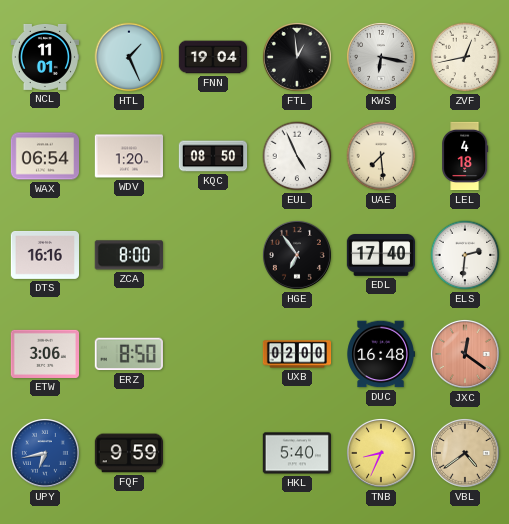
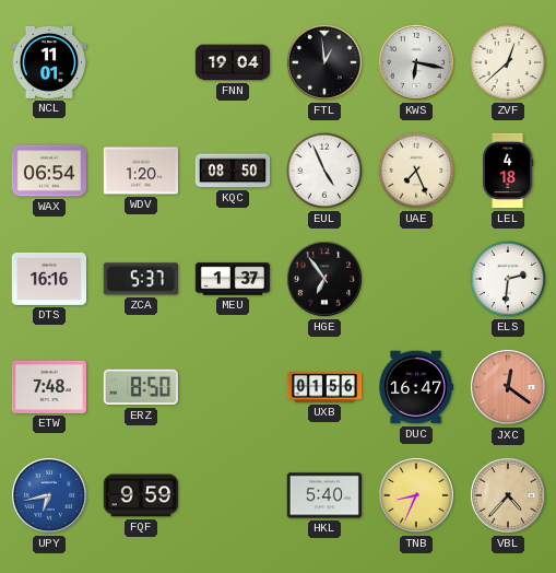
HTL: 1:26 -> none
ZVF: 12:43 -> 12:38
UAE: 7:29 -> 7:26
ZCA: 8:00 -> 5:37
MEU: none -> 1:37
EDL: 17:40 -> none
ETW: 3:06 -> 7:48
UXB: 02:00 -> 01:56
DUC: 16:48 -> 16:47
VBL: 4:39 -> 4:37
